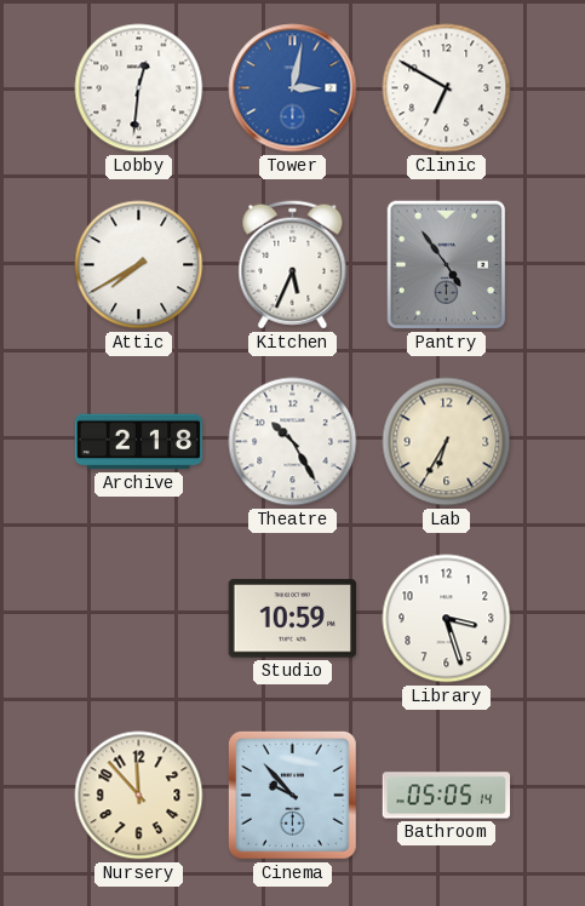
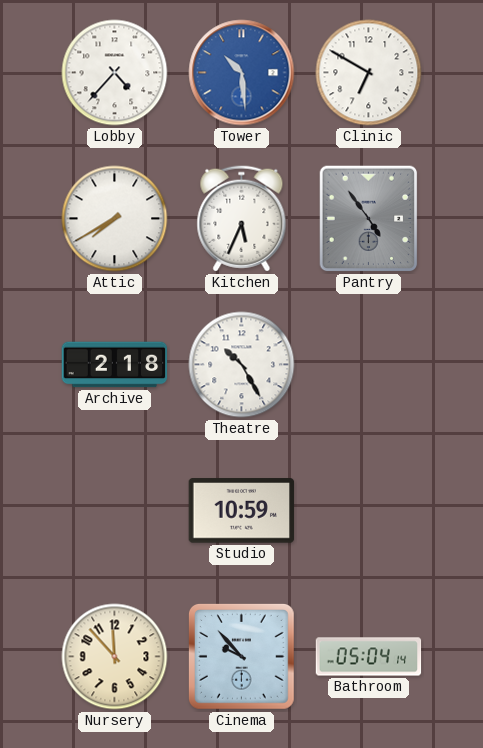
Lobby: 12:31 -> 4:37
Tower: 3:02 -> 10:29
Lab: 6:35 -> none
Library: 3:27 -> none
Bathroom: 05:05 -> 05:04
